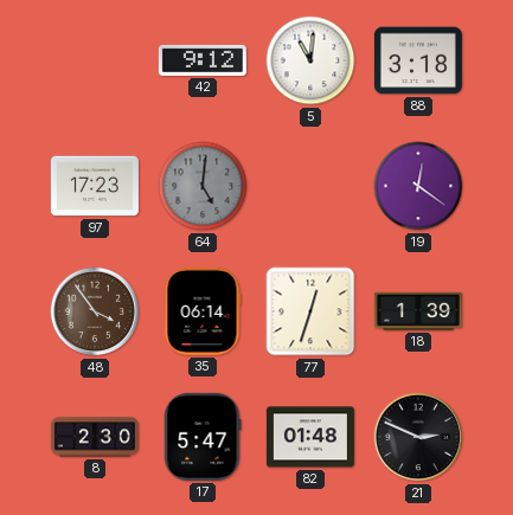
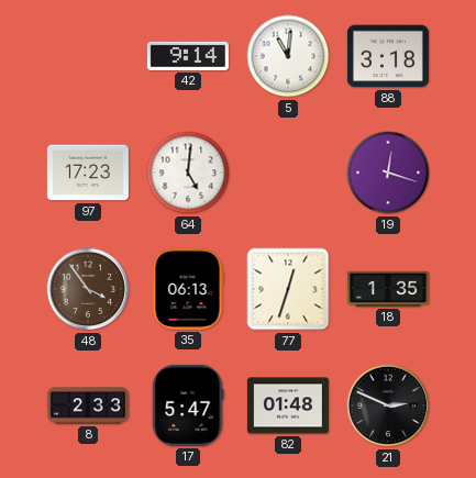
42: 9:12 -> 9:14
64 dial: grey -> white
19: 12:21 -> 12:18
35: 06:14 -> 06:13
18: 1:39 -> 1:35
8: 2:30 -> 2:33
